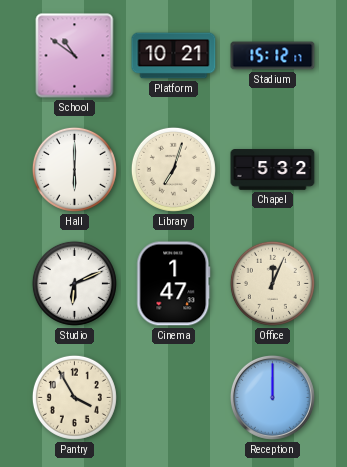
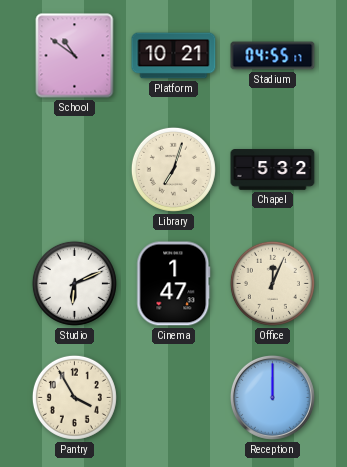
Stadium: 15:12 -> 04:55
Hall: 6:00 -> none
